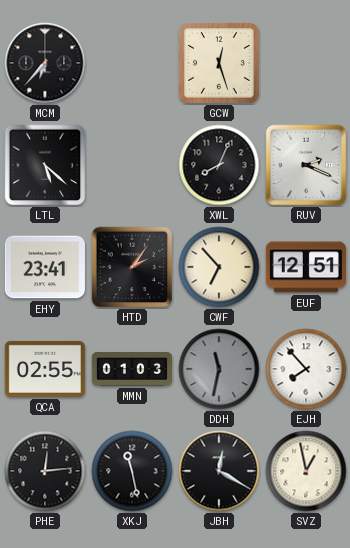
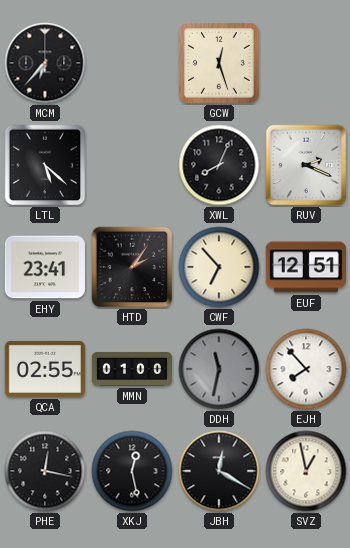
MMN: 01:03 -> 01:00
PHE: 12:14 -> 12:17
XKJ: 11:28 -> 12:28
